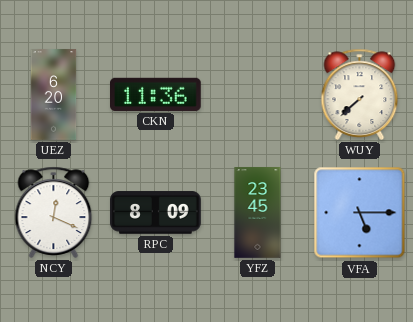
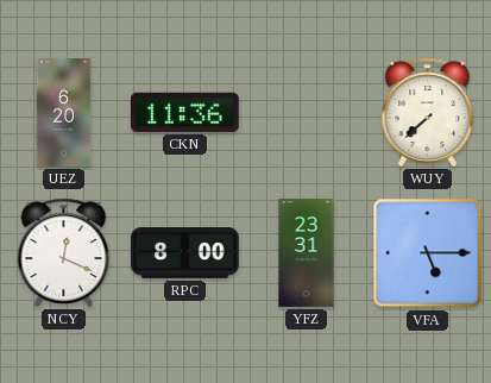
RPC: 8:09 -> 8:00
YFZ: 23:45 -> 23:31
